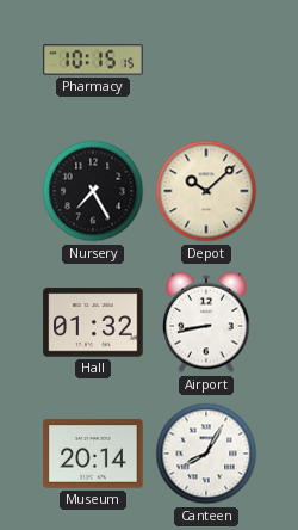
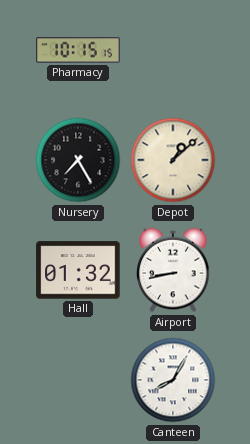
Depot: 10:08 -> 1:08
Museum: 20:14 -> none
